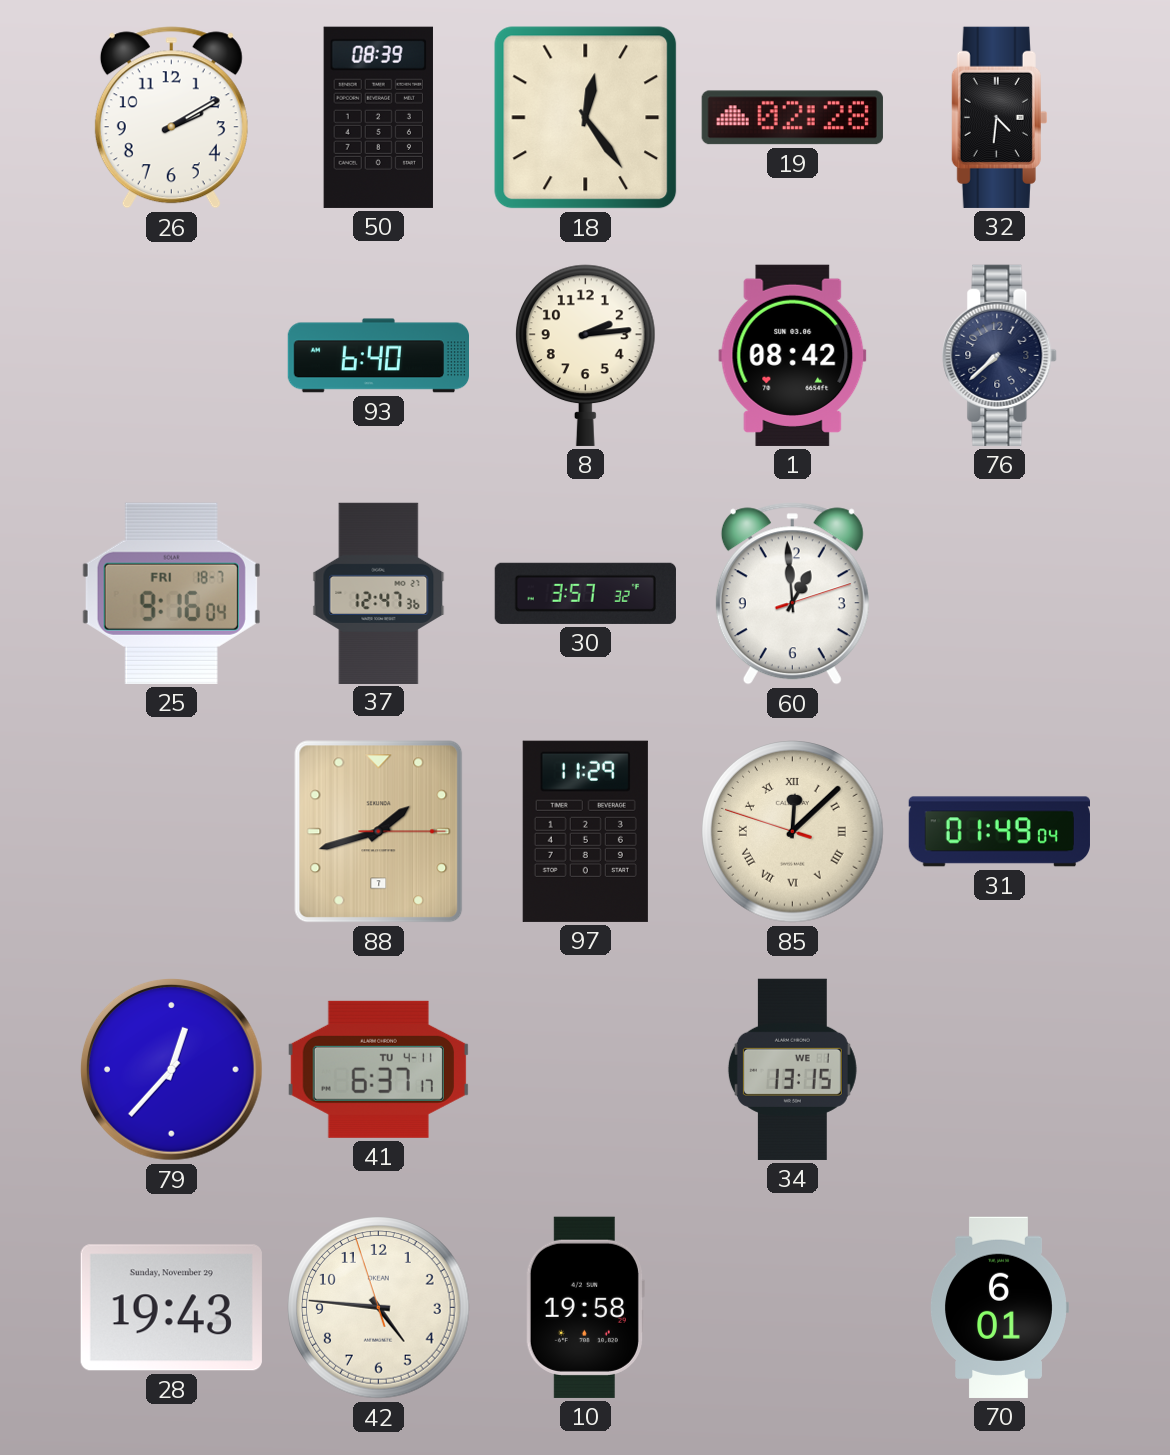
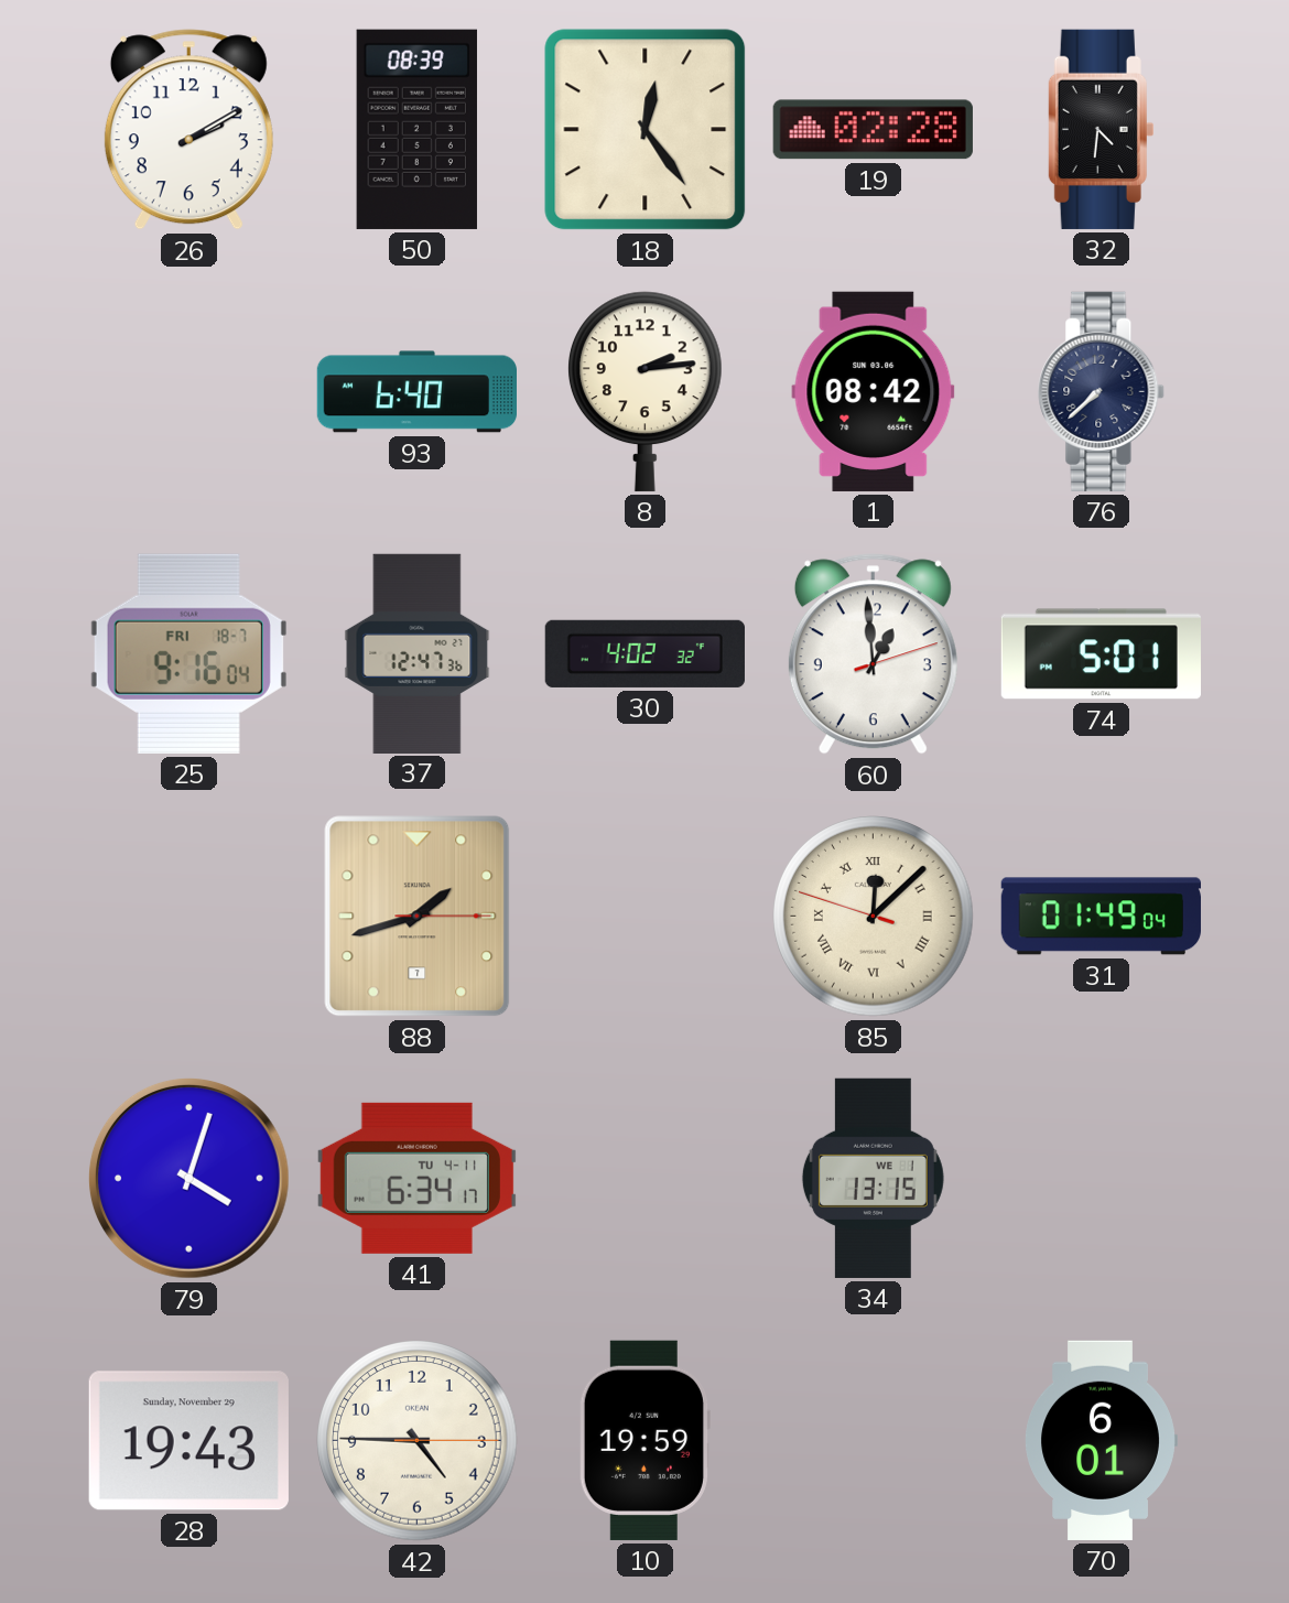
30: 3:57 -> 4:02
74: none -> 5:01
97: 11:29 -> none
79: 12:37 -> 4:03
41: 6:37 -> 6:34
42: 4:45:57 -> 4:45:15
10: 19:58 -> 19:59
